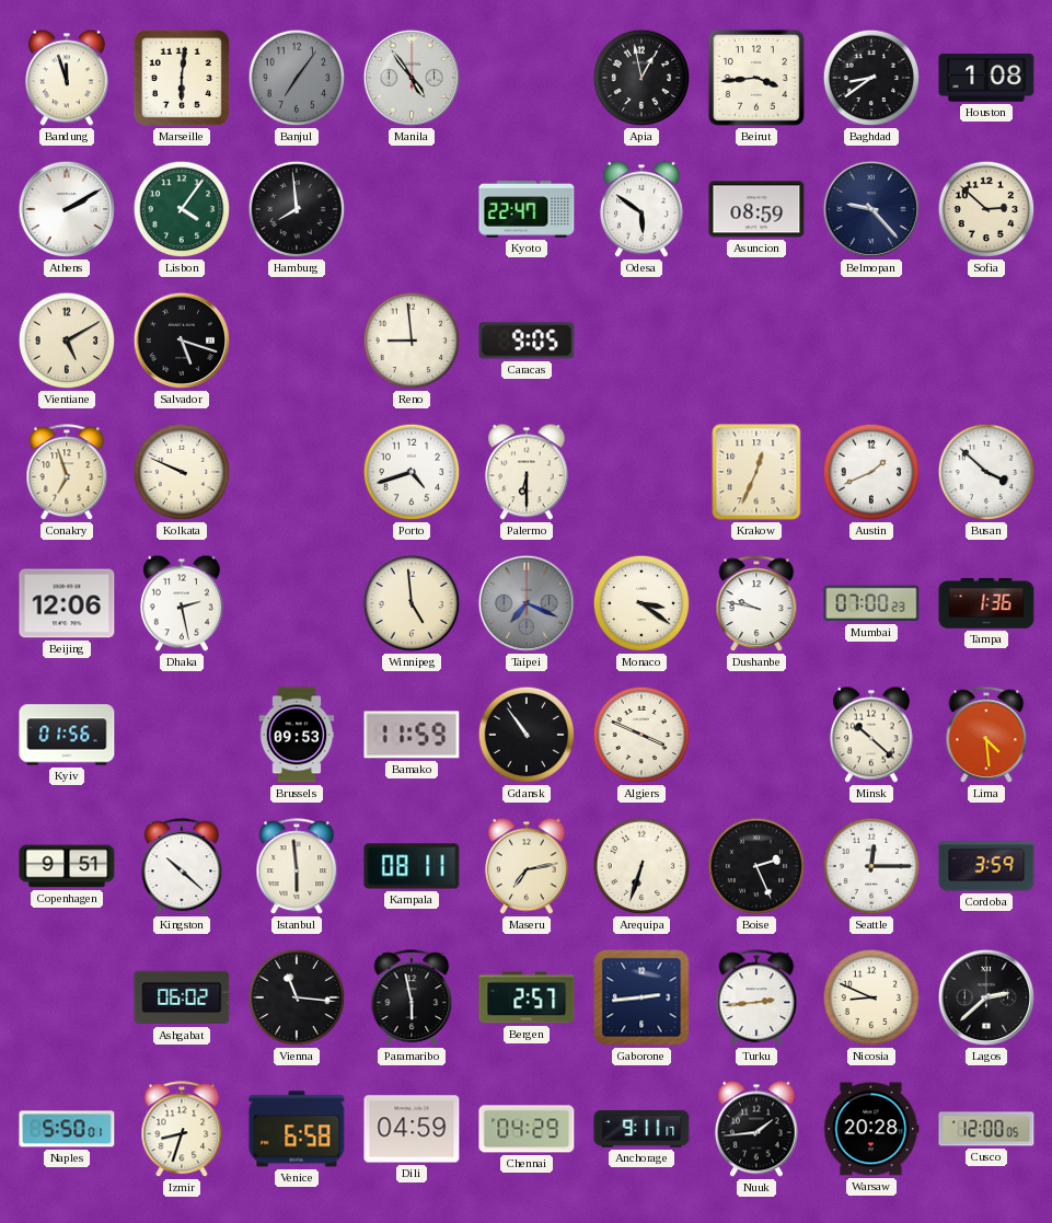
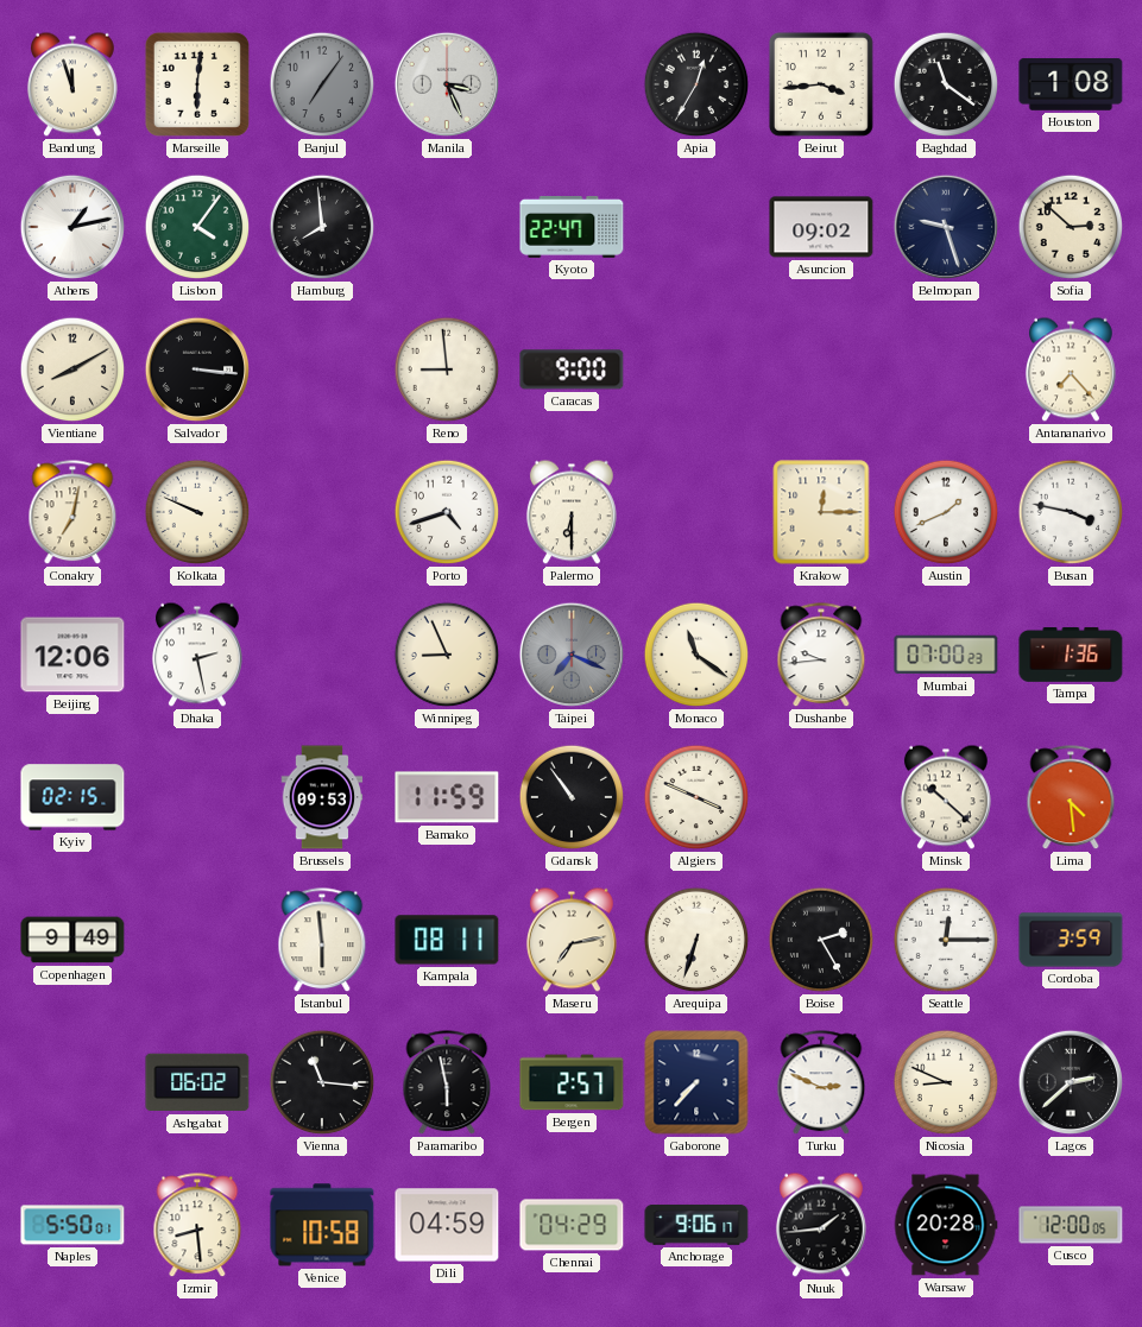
Manila: 4:54 -> 3:26
Apia: 12:58 -> 12:35
Baghdad: 8:39 -> 11:21
Athens: 2:10 -> 1:13
Odesa: 5:51 -> none
Asuncion: 08:59 -> 09:02
Belmopan: 9:23 -> 9:27
Vientiane: 5:10 -> 8:10
Salvador: 5:18 -> 3:16
Caracas: 9:05 -> 9:00
Antananarivo: none -> 7:23
Conakry: 6:57 -> 7:02
Krakow: 12:34 -> 12:15
Busan: 3:52 -> 3:47
Winnipeg: 4:59 -> 8:56
Monaco: 3:21 -> 11:21
Dushanbe: 9:47 -> 9:44
Kyiv: 01:56 -> 02:15
Copenhagen: 9:51 -> 9:49
Kingston: 10:22 -> none
Boise: 2:26 -> 2:25
Gaborone: 2:44 -> 7:37
Turku: 2:44 -> 2:49
Izmir: 8:33 -> 8:29
Venice: 6:58 -> 10:58
Anchorage: 9:11 -> 9:06
